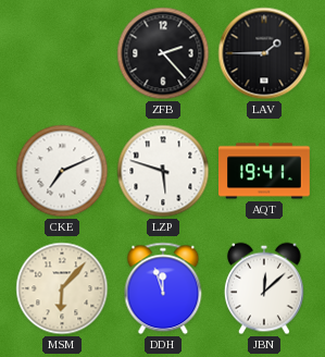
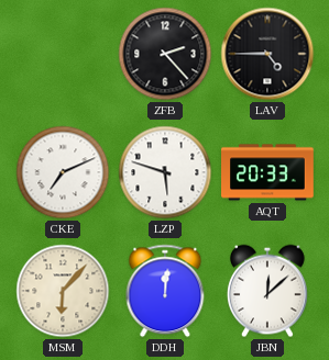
LAV: 1:45 -> 4:45
AQT: 19:41 -> 20:33
DDH: 11:57 -> 12:01
